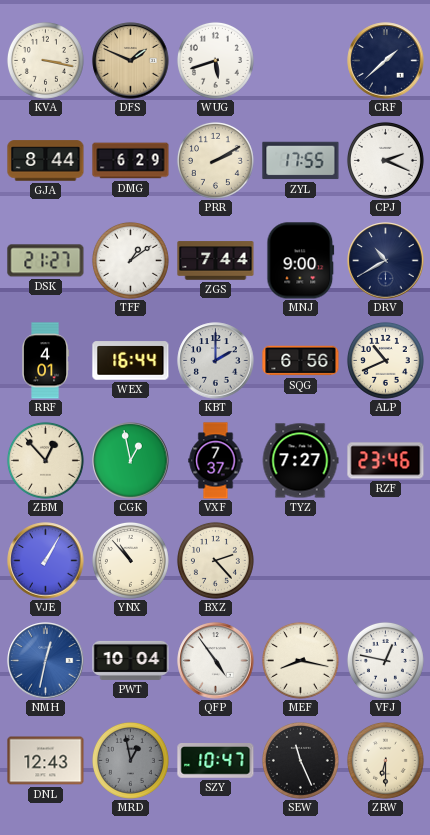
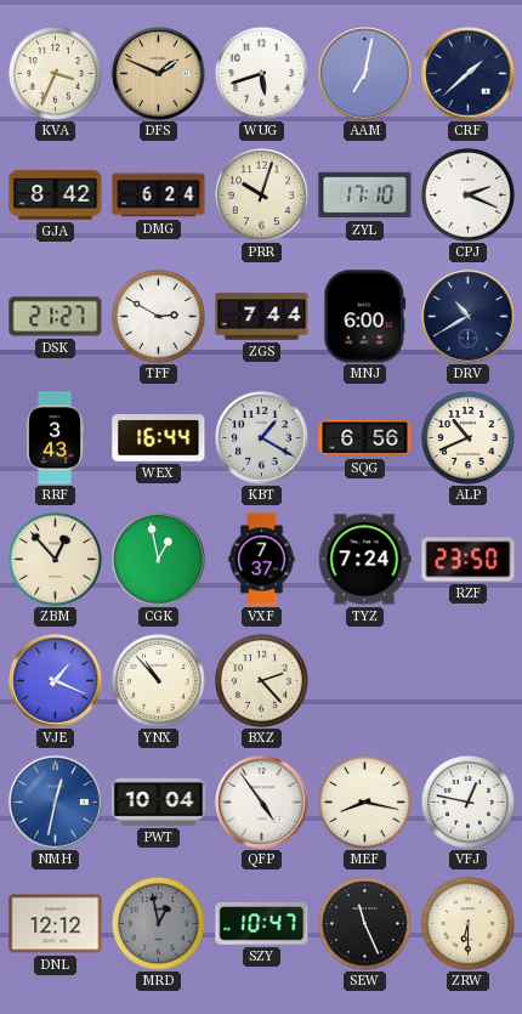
KVA: 3:17 -> 3:34
AAM: none -> 7:02
GJA: 8:44 -> 8:42
DMG: 6:29 -> 6:24
PRR: 2:10 -> 10:03
ZYL: 17:55 -> 17:10
TFF: 1:09 -> 2:50
MNJ: 9:00 -> 6:00
RRF: 4:01 -> 3:43
KBT: 2:00 -> 1:20
TYZ: 7:27 -> 7:24
RZF: 23:46 -> 23:50
VJE: 1:05 -> 1:19
DNL: 12:43 -> 12:12
